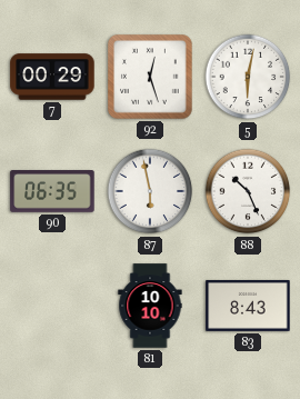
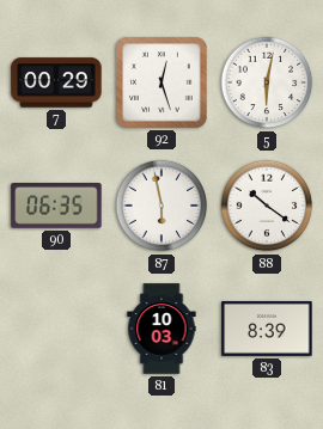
88: 10:26 -> 10:21
81: 10:10 -> 10:03
83: 8:43 -> 8:39
